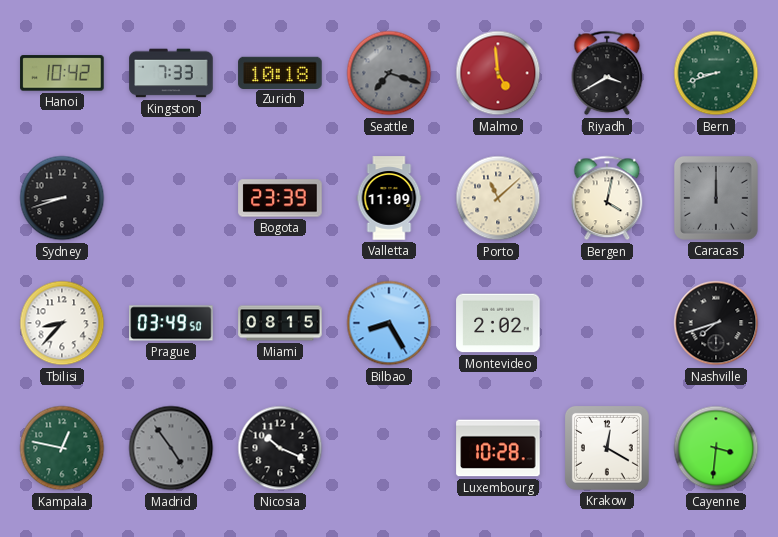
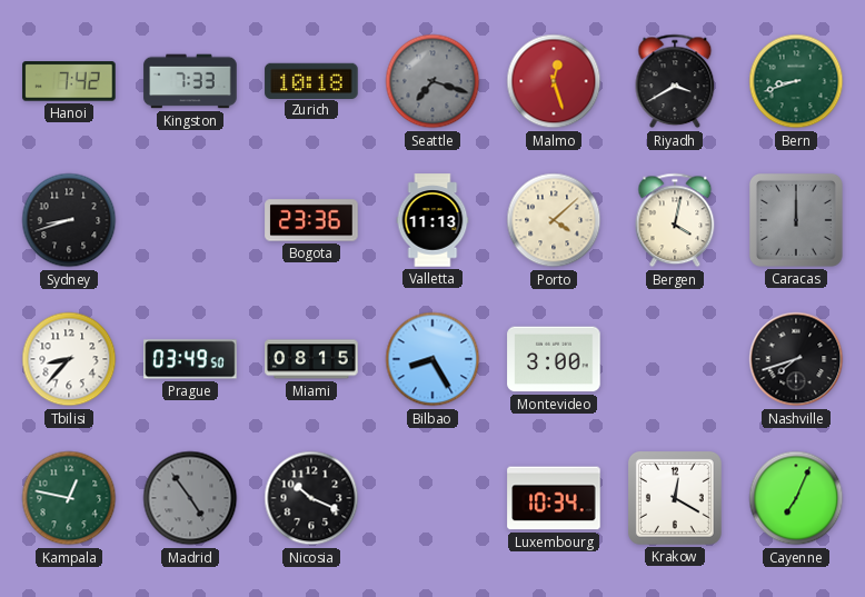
Hanoi: 10:42 -> 7:42
Malmo: 4:59 -> 12:27
Bogota: 23:39 -> 23:36
Valletta: 11:09 -> 11:13
Porto: 11:08 -> 4:08
Montevideo: 2:02 -> 3:00
Luxembourg: 10:28 -> 10:34
Cayenne: 3:31 -> 7:04
